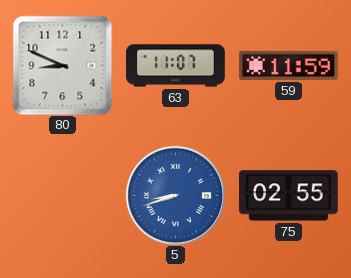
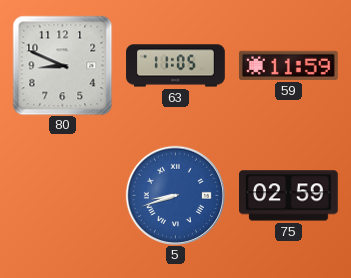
63: 11:07 -> 11:05
75: 02:55 -> 02:59
